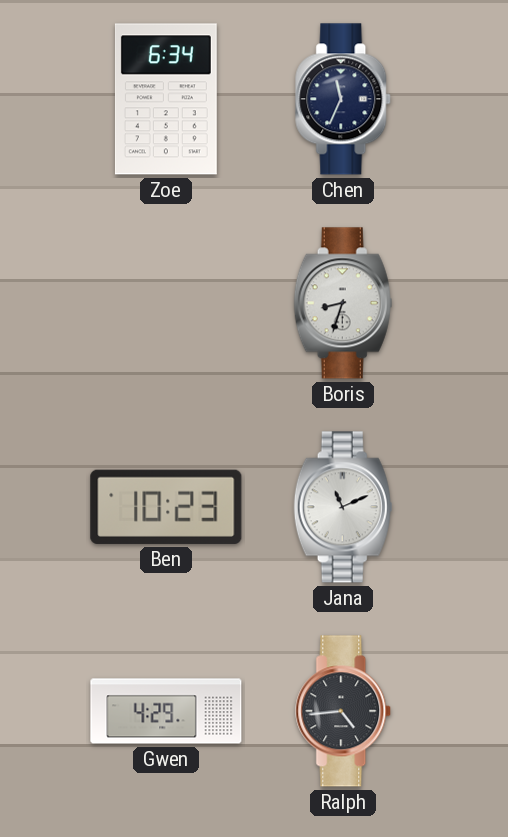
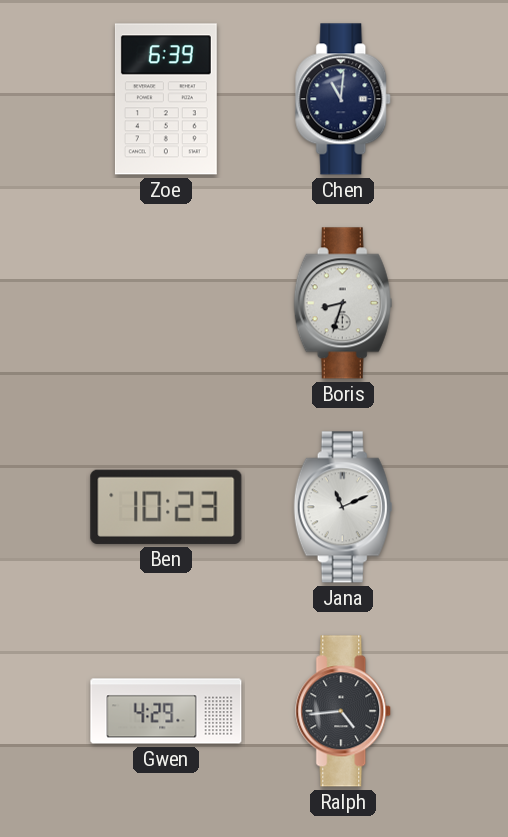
Zoe: 6:34 -> 6:39
Chen: 11:34 -> 11:01
